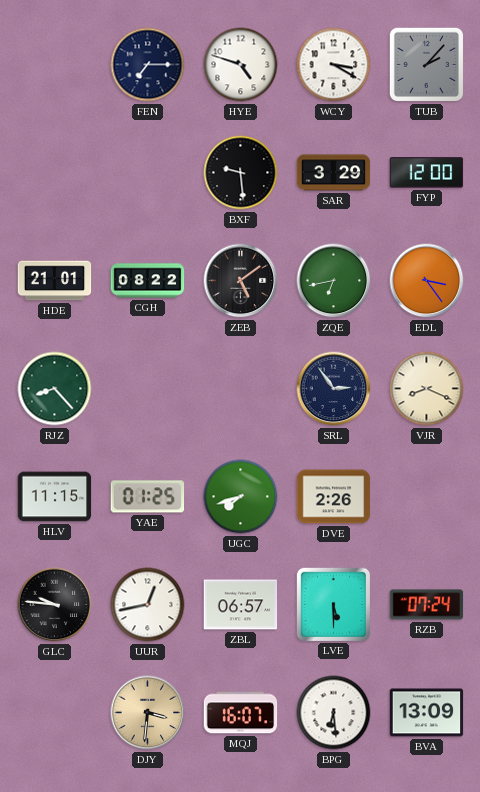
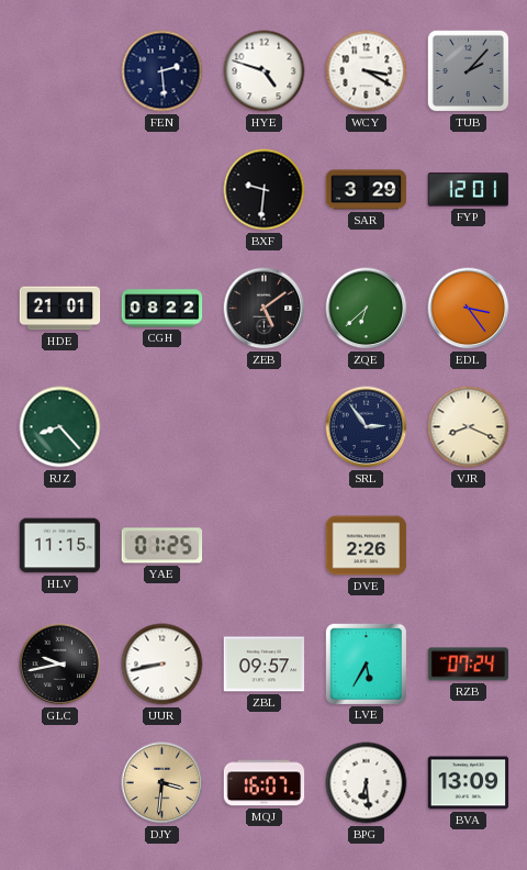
FEN: 7:15 -> 2:29
BXF: 9:29 -> 9:31
FYP: 12:00 -> 12:01
ZQE: 6:43 -> 6:38
UGC: 7:42 -> none
GLC: 9:46 -> 9:43
UUR: 12:43 -> 8:43
ZBL: 06:57 -> 09:57
LVE: 5:30 -> 5:35
